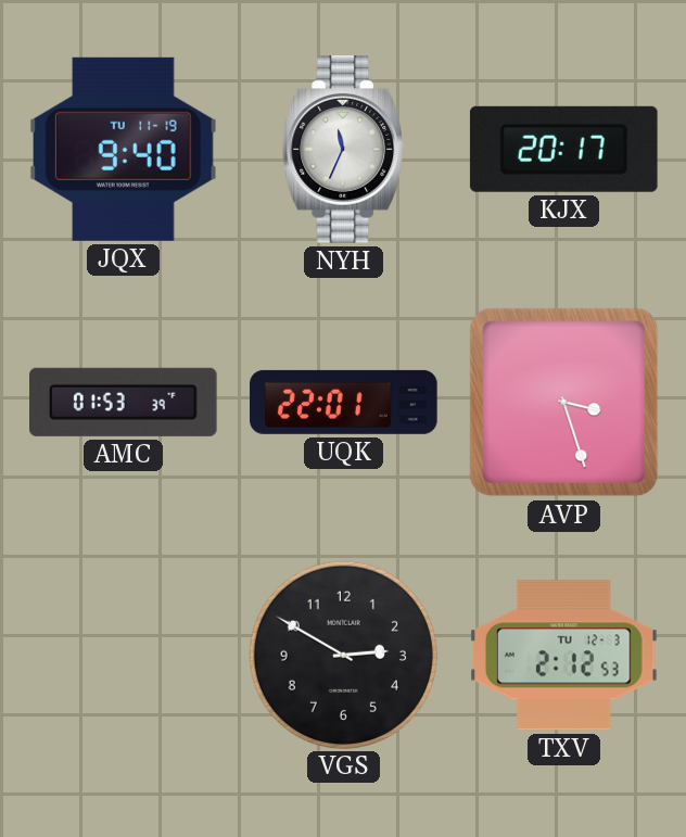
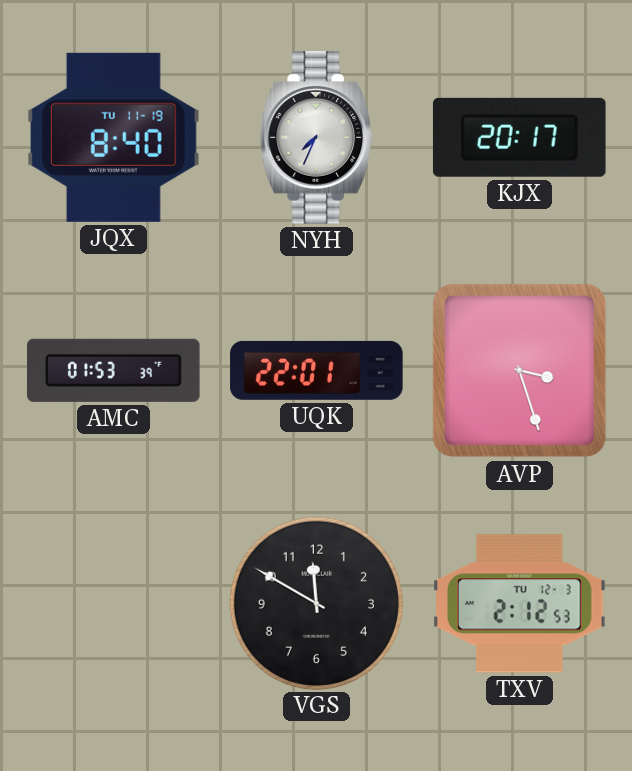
JQX: 9:40 -> 8:40
NYH: 11:34 -> 7:34
VGS: 2:50 -> 11:50
